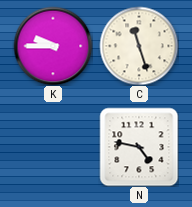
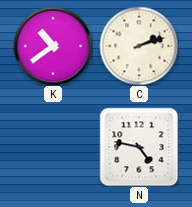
K: 9:45 -> 10:39
C: 11:27 -> 2:12
